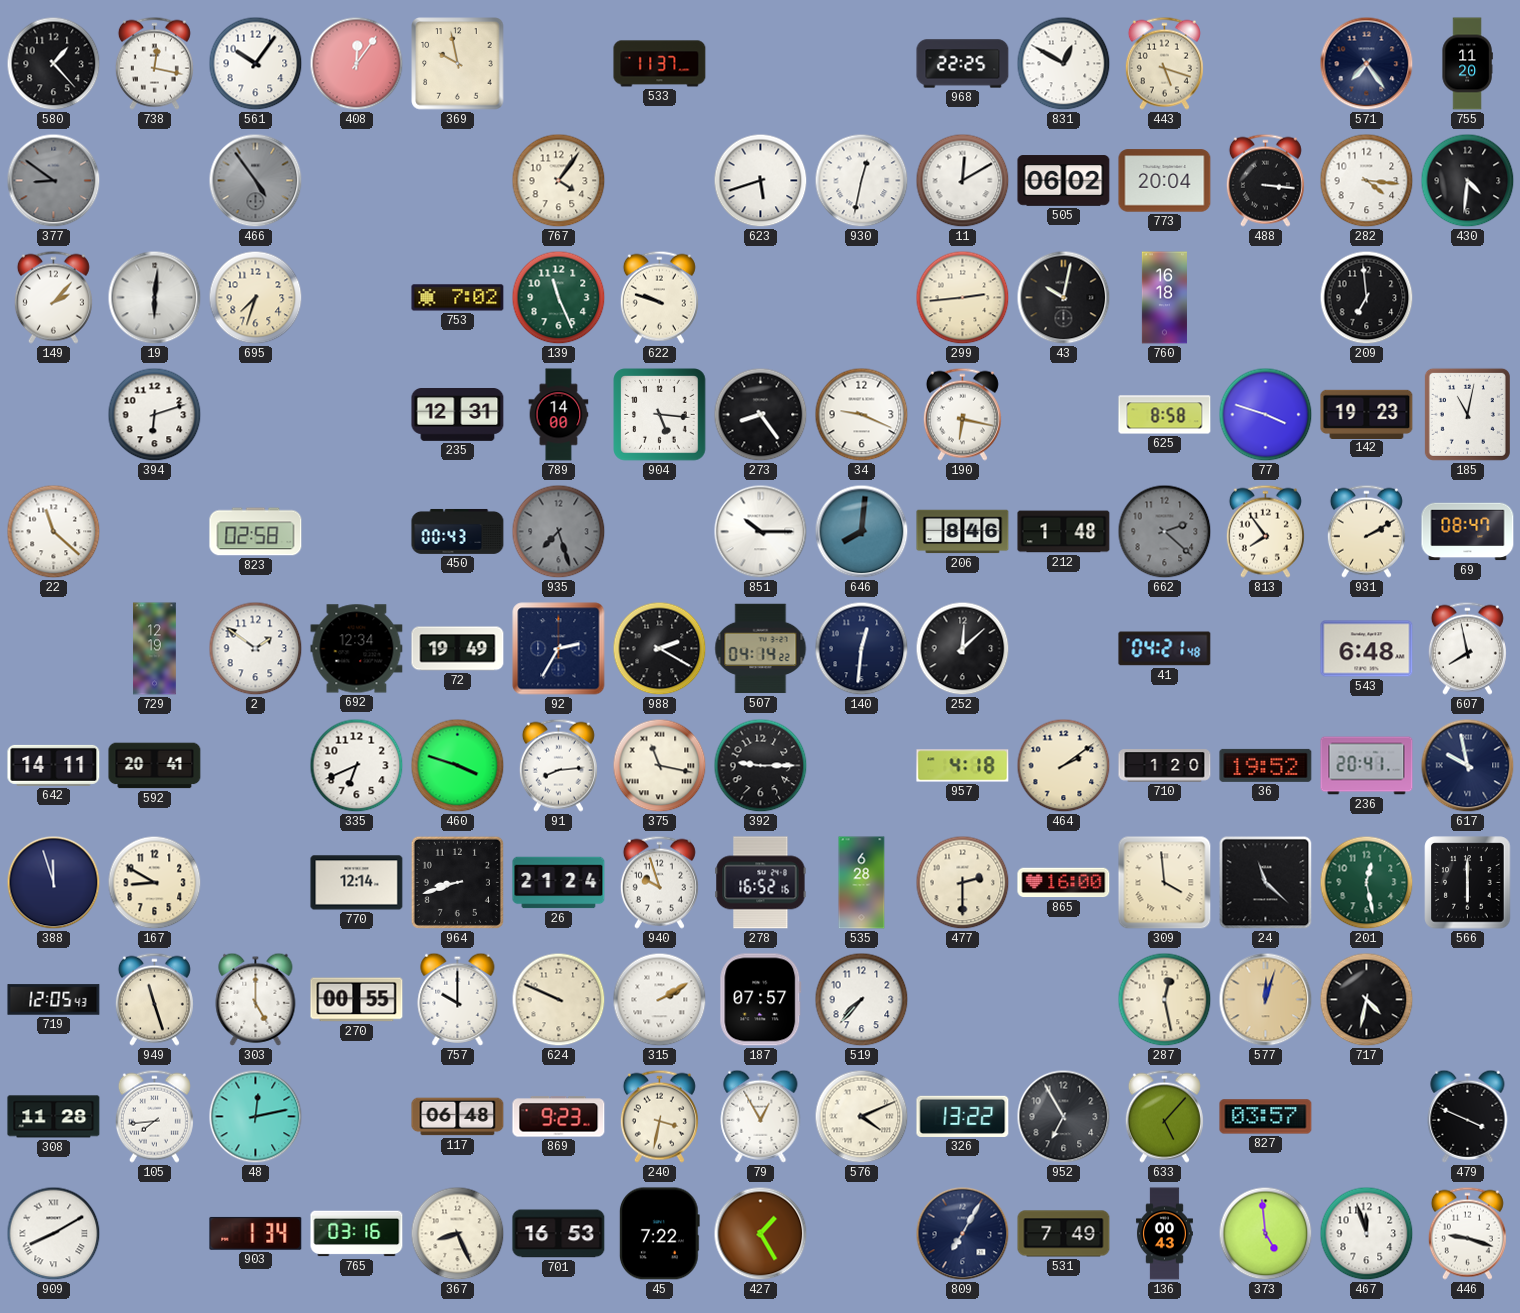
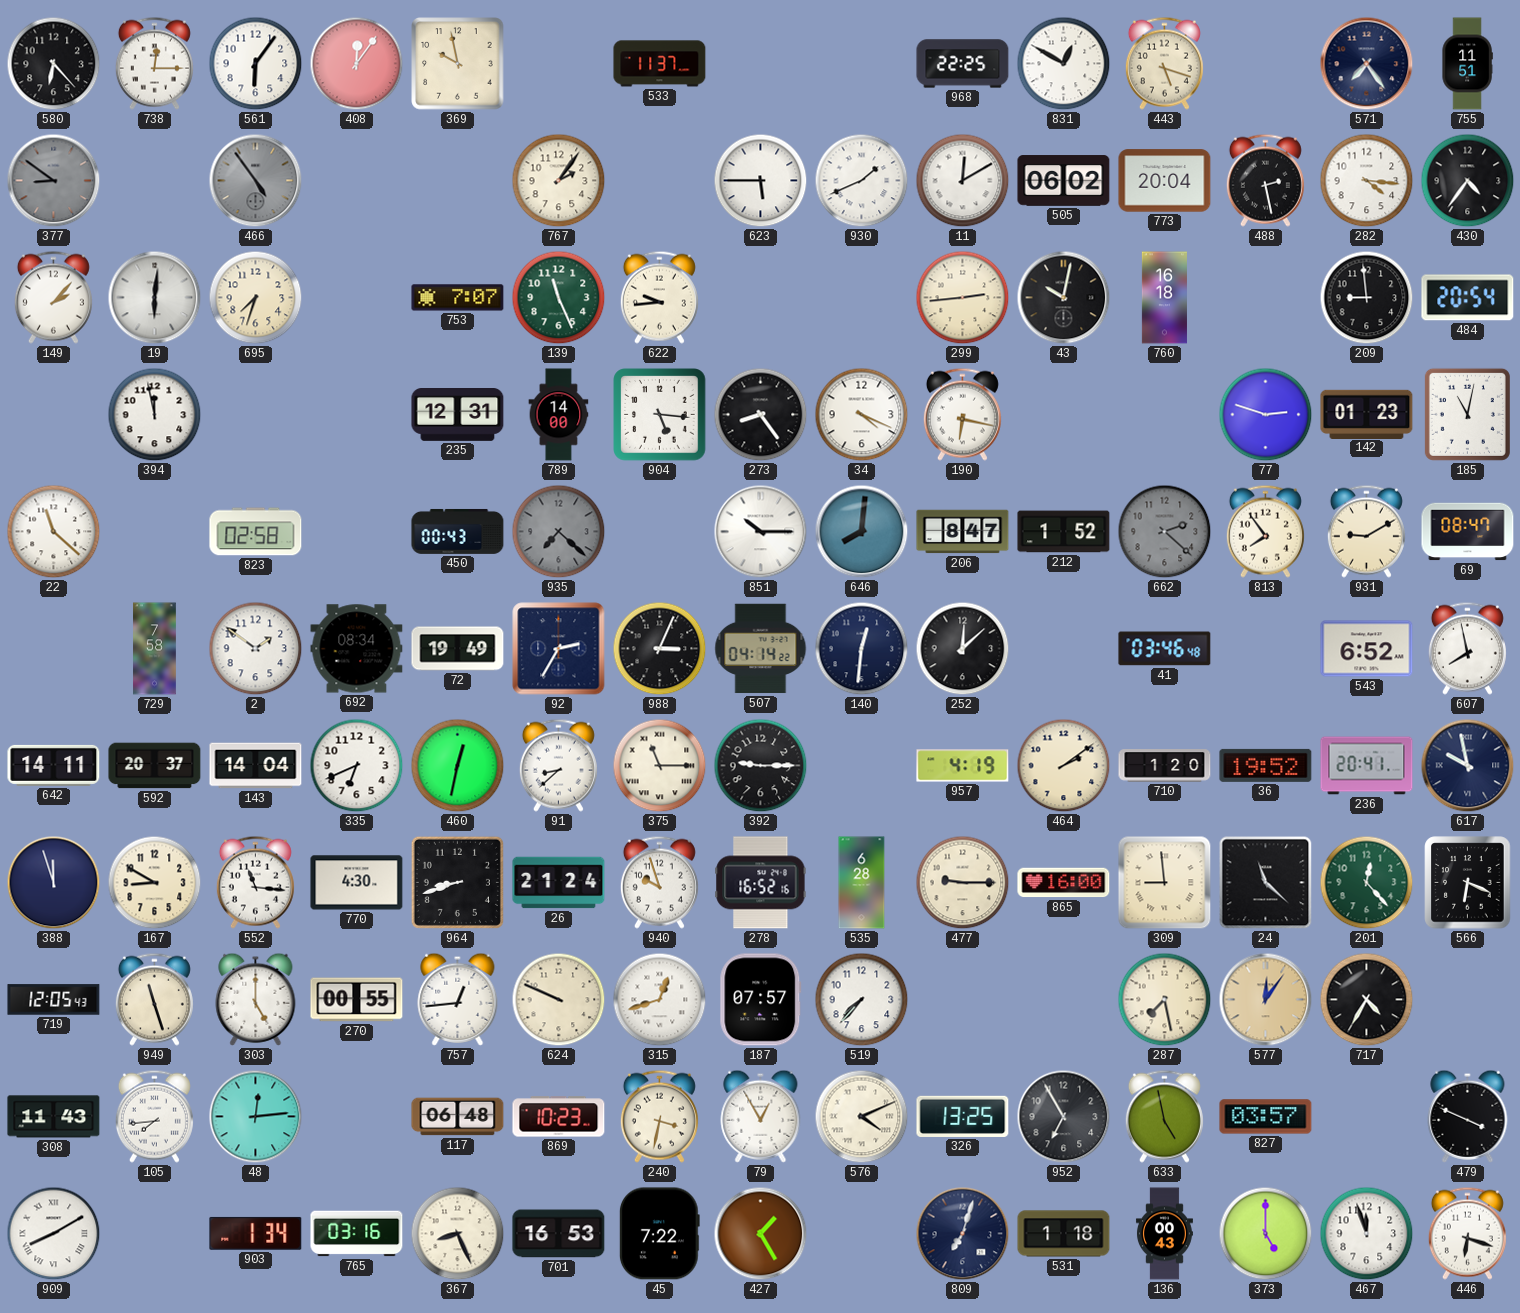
580: 1:23 -> 6:23
738: 12:17 -> 12:15
561: 10:06 -> 6:06
755: 11:20 -> 11:51
767: 4:06 -> 2:06
623: 5:42 -> 5:45
930: 12:32 -> 1:41
488: 3:16 -> 2:28
430: 4:31 -> 4:36
753: 7:02 -> 7:07
622: 9:48 -> 9:44
209: 6:59 -> 8:59
484: none -> 20:54
394: 6:12 -> 11:58
34: 9:19 -> 4:19
625: 8:58 -> none
77: 3:48 -> 2:48
142: 19:23 -> 01:23
935: 7:27 -> 7:22
206: 8:46 -> 8:47
212: 1:48 -> 1:52
931: 2:10 -> 9:10
729: 12:19 -> 7:58
692: 12:34 -> 08:34
988: 2:20 -> 3:04
41: 04:21 -> 03:46
543: 6:48 -> 6:52
592: 20:41 -> 20:37
143: none -> 14:04
460: 3:48 -> 12:32
91: 8:14 -> 8:38
375: 11:17 -> 11:15
957: 4:18 -> 4:19
552: none -> 11:16
770: 12:14 -> 4:30
477: 2:30 -> 9:15
309: 3:59 -> 8:59
201: 12:28 -> 12:23
566: 6:00 -> 6:19
757: 10:00 -> 12:44
315: 2:10 -> 12:42
287: 12:28 -> 7:28
577: 12:03 -> 12:06
717: 4:32 -> 4:35
308: 11:28 -> 11:43
48: 12:13 -> 12:14
869: 9:23 -> 10:23
326: 13:22 -> 13:25
633: 5:07 -> 4:58
809: 7:05 -> 7:03
531: 7:49 -> 1:18
373: 4:59 -> 5:00
446: 9:18 -> 6:18
